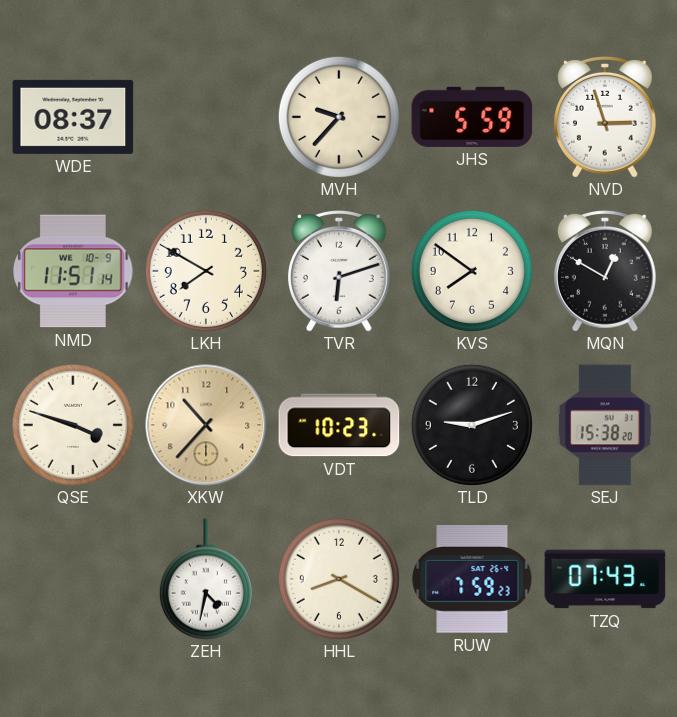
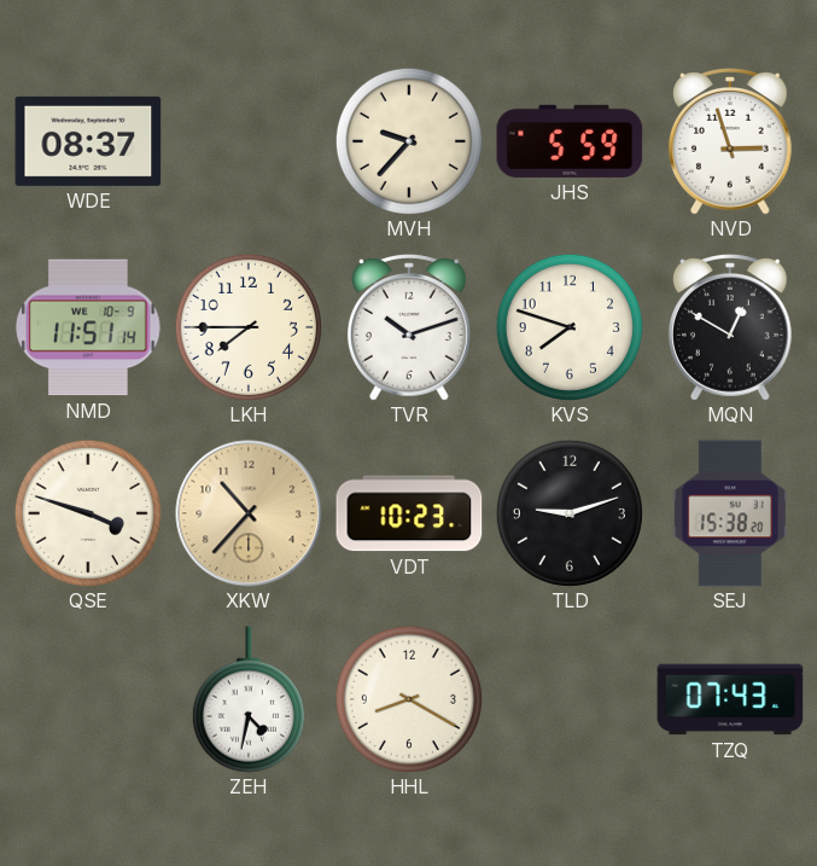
LKH: 7:50 -> 7:45
TVR: 6:12 -> 10:12
KVS: 7:51 -> 7:48
RUW: 7:59 -> none
